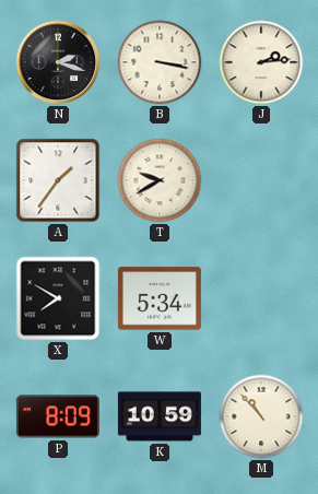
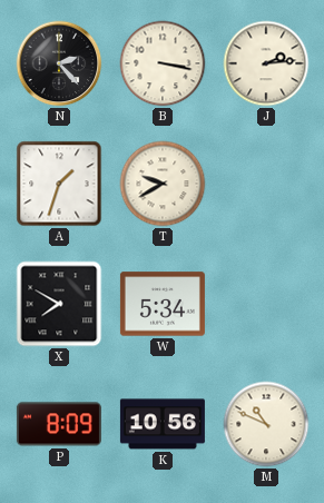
N: 2:18 -> 2:23
A: 1:36 -> 1:33
K: 10:59 -> 10:56
M: 10:53 -> 10:49
